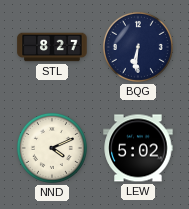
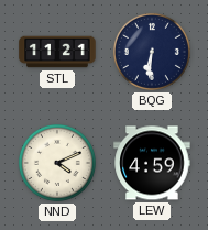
STL: 8:27 -> 11:21
LEW: 5:02 -> 4:59
